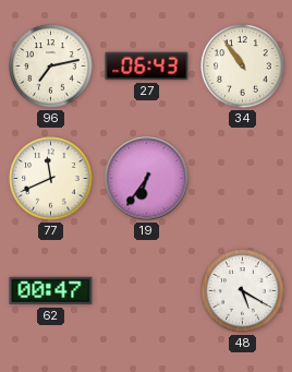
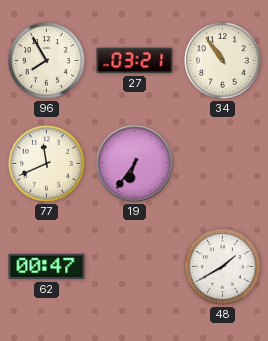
96: 7:13 -> 7:55
27: 06:43 -> 03:21
48: 5:20 -> 1:40
